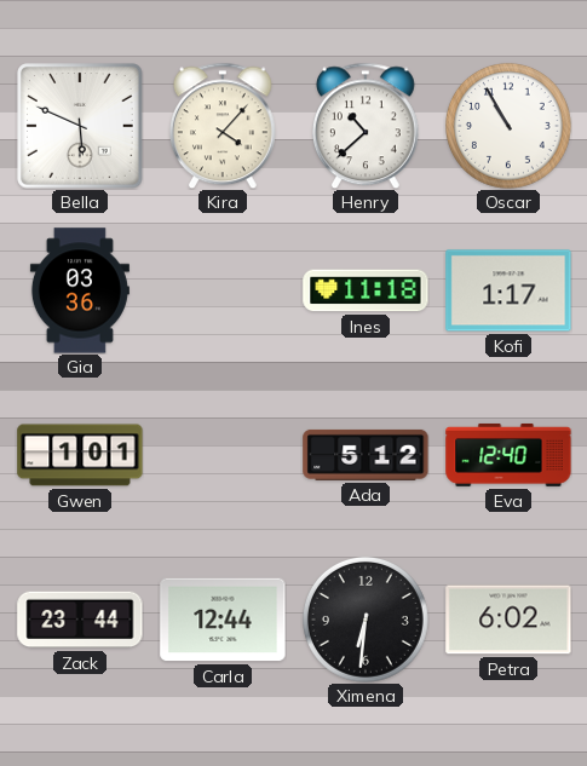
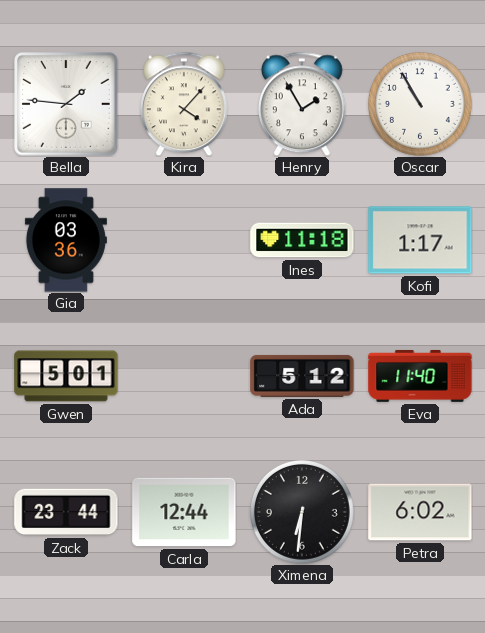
Bella: 5:49 -> 1:46
Henry: 10:38 -> 1:55
Gwen: 1:01 -> 5:01
Eva: 12:40 -> 11:40
